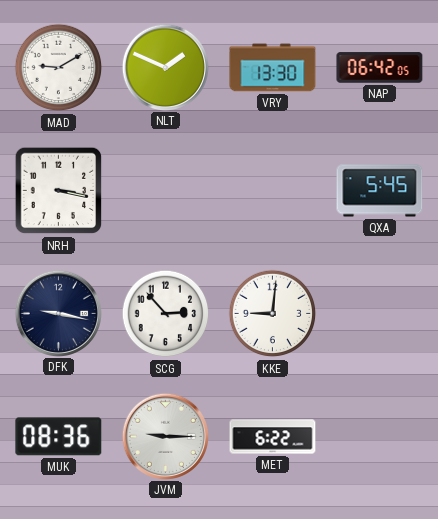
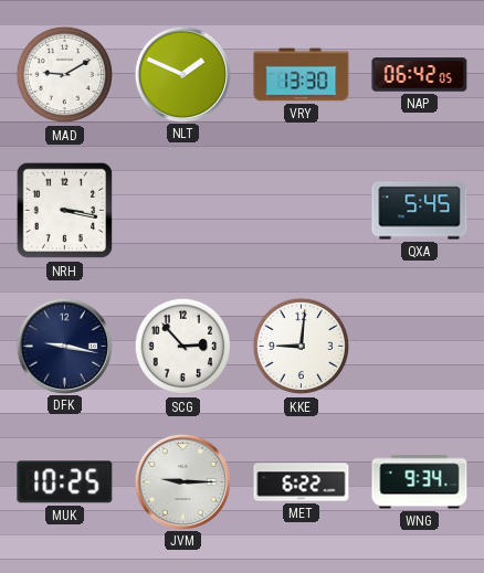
MUK: 08:36 -> 10:25
WNG: none -> 9:34
